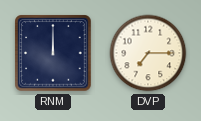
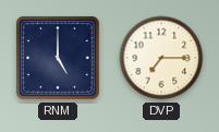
RNM: 12:00 -> 5:00
